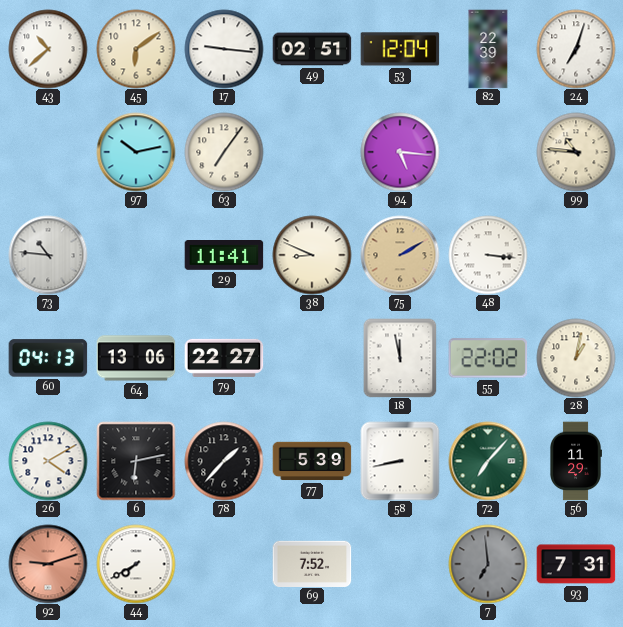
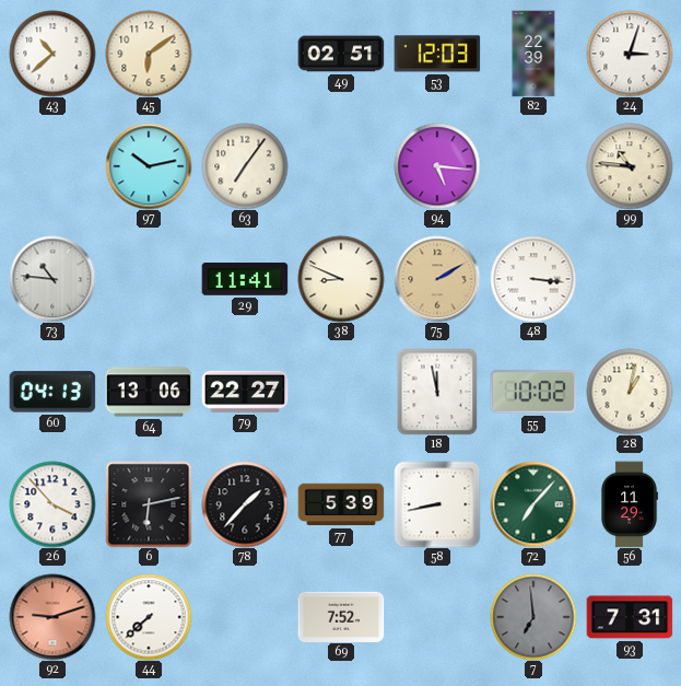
17: 9:16 -> none
53: 12:04 -> 12:03
24: 7:03 -> 3:03
55: 22:02 -> 10:02
26: 4:10 -> 3:53
44: 7:40 -> 7:38
